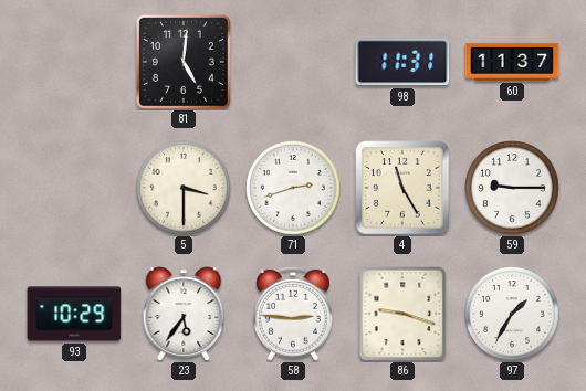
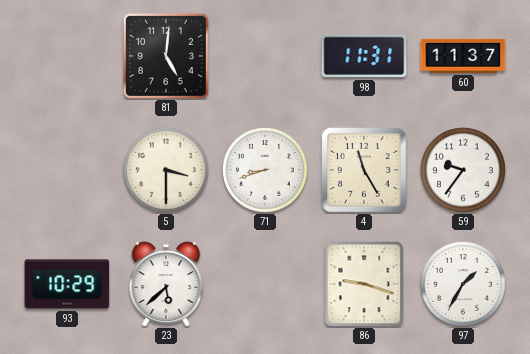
71: 2:42 -> 8:42
59: 9:15 -> 9:36
23: 5:36 -> 5:38
58: 2:46 -> none
